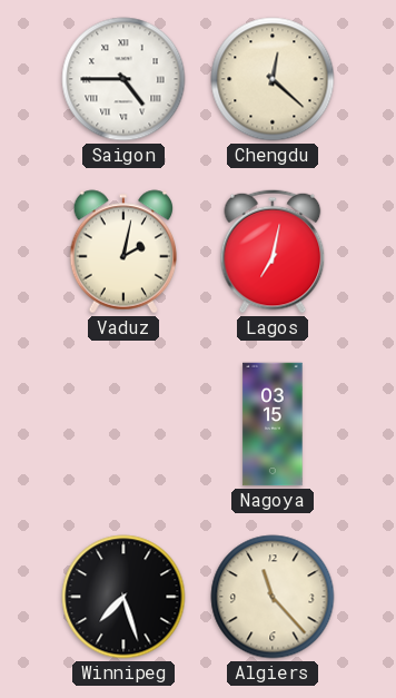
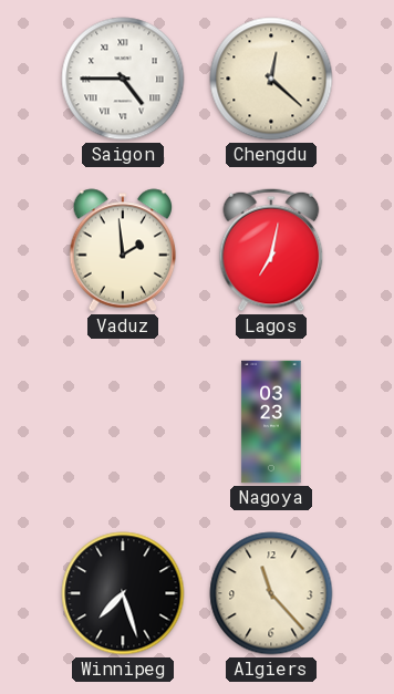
Vaduz: 2:02 -> 1:59
Nagoya: 03:15 -> 03:23
